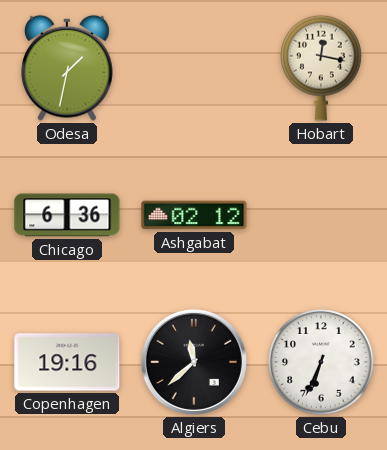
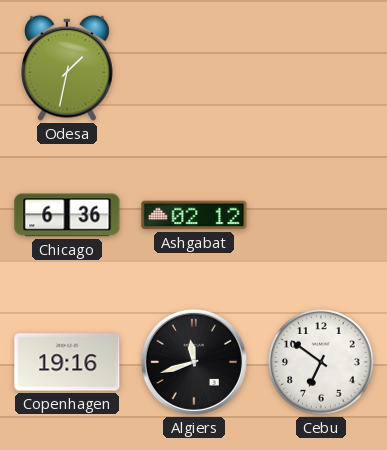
Hobart: 12:17 -> none
Algiers: 11:38 -> 11:42
Cebu: 6:34 -> 6:51
